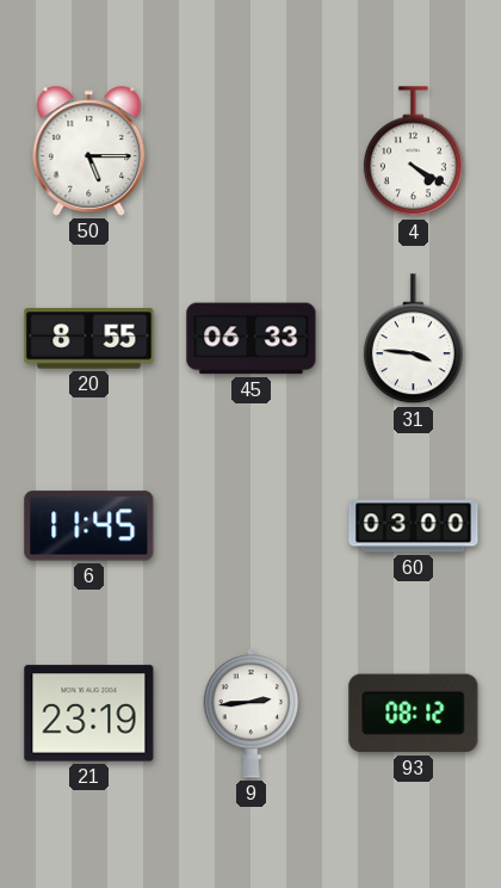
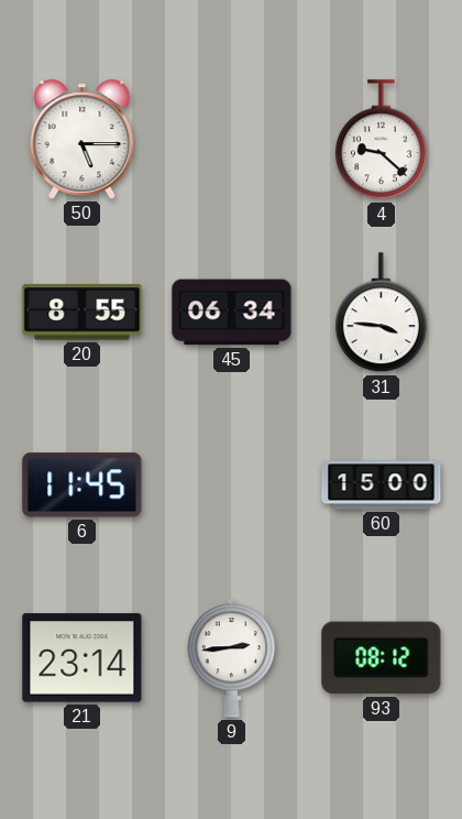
4: 4:20 -> 9:22
45: 06:33 -> 06:34
60: 03:00 -> 15:00
21: 23:19 -> 23:14
